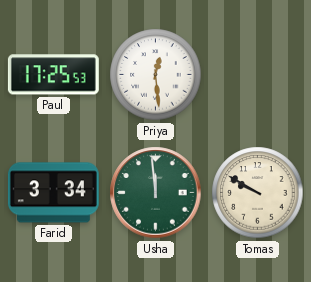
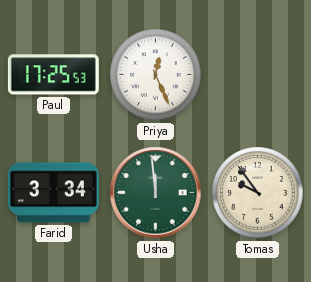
Priya: 12:29 -> 12:26
Tomas: 9:50 -> 9:54
